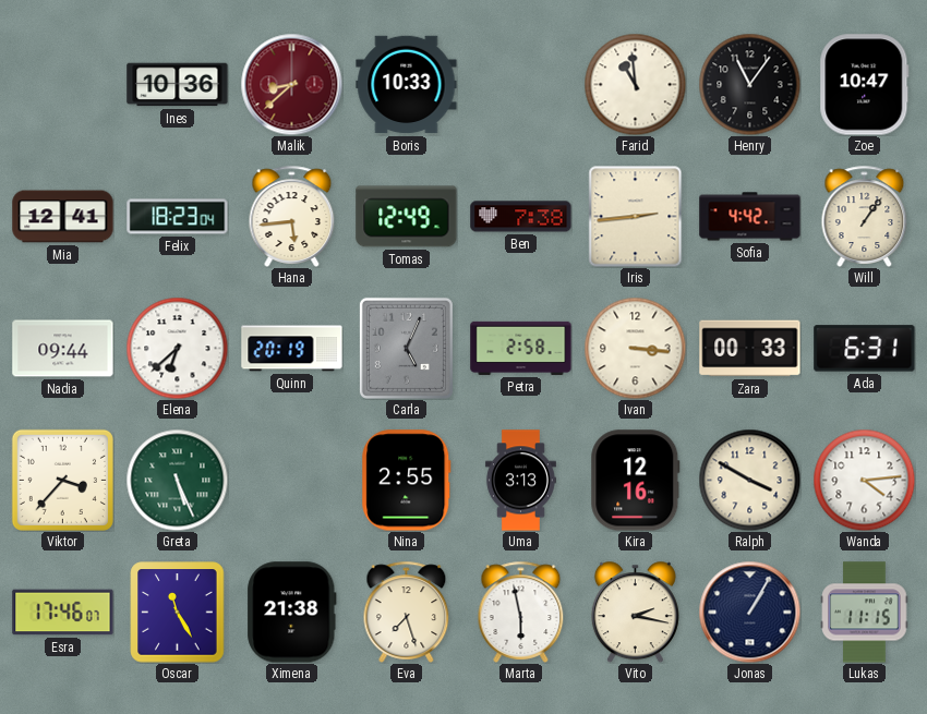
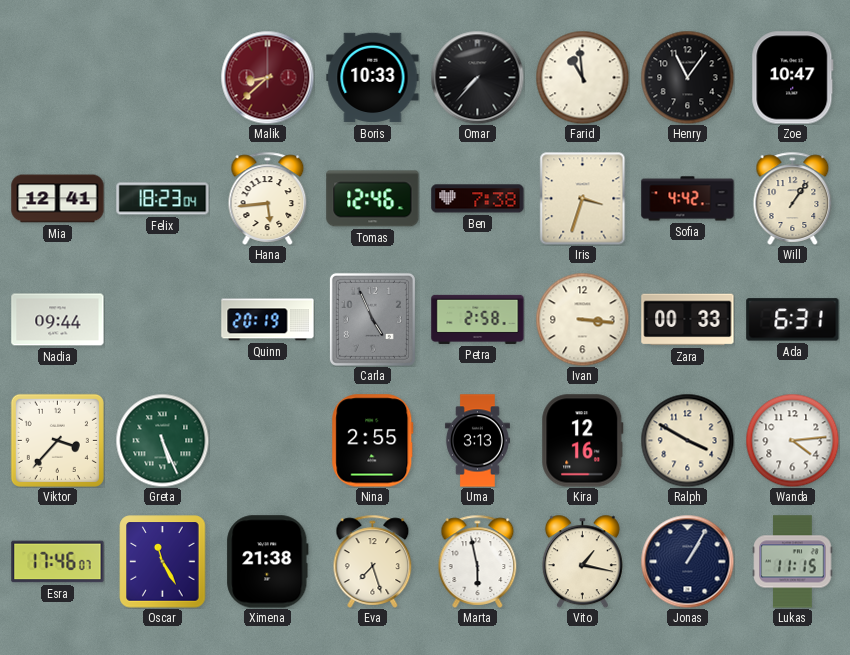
Ines: 10:36 -> none
Omar: none -> 7:37
Tomas: 12:49 -> 12:46
Iris: 2:44 -> 3:33
Elena: 6:38 -> none
Carla: 5:04 -> 4:56
Vito: 2:17 -> 1:17
